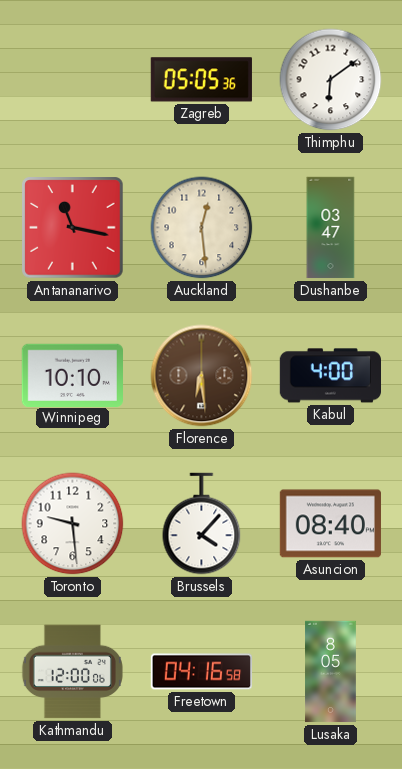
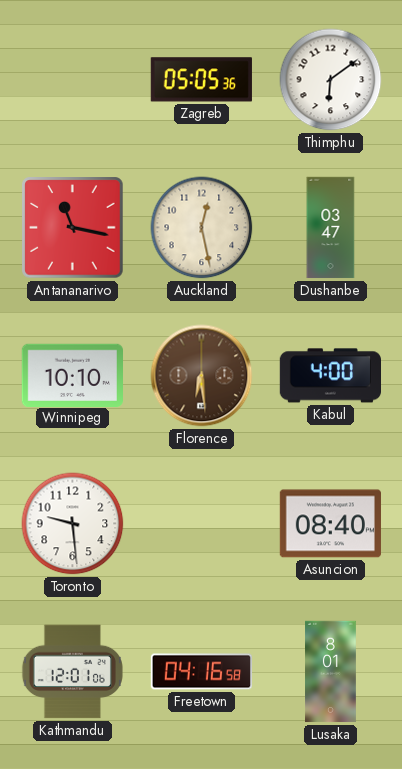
Auckland: 12:29 -> 12:28
Brussels: 4:07 -> none
Kathmandu: 12:00 -> 12:01
Lusaka: 8:05 -> 8:01
